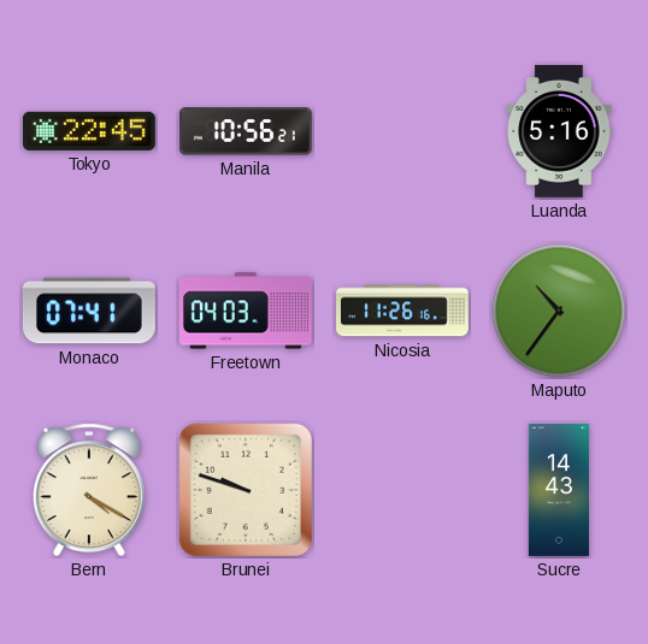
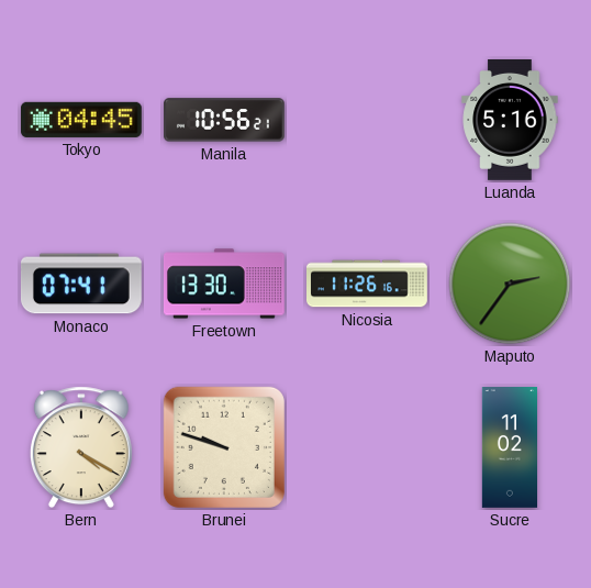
Tokyo: 22:45 -> 04:45
Freetown: 04:03 -> 13:30
Maputo: 10:36 -> 2:36
Sucre: 14:43 -> 11:02
